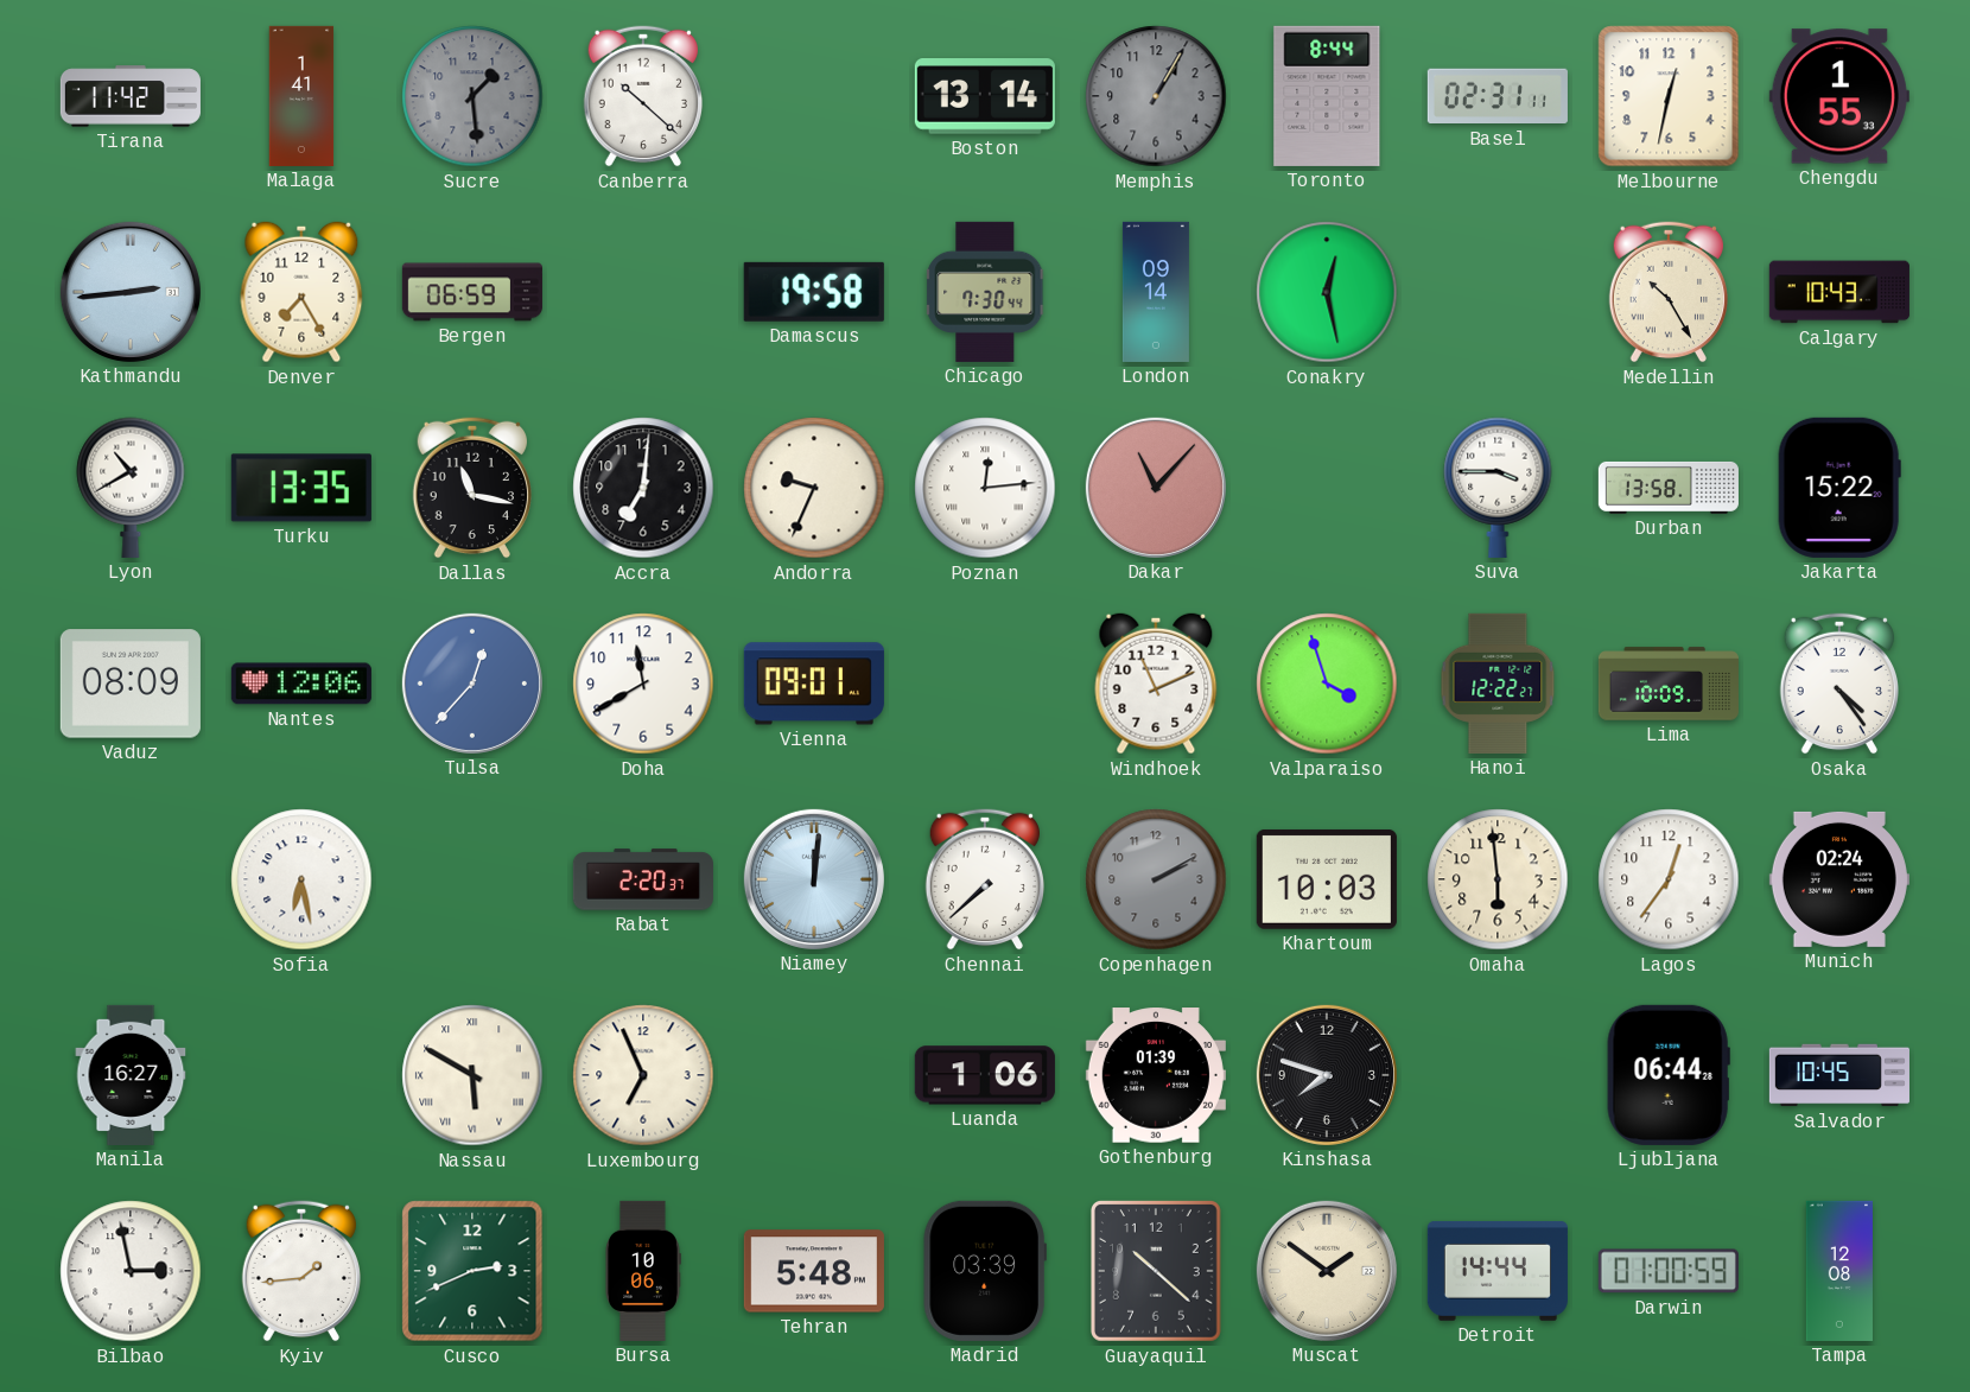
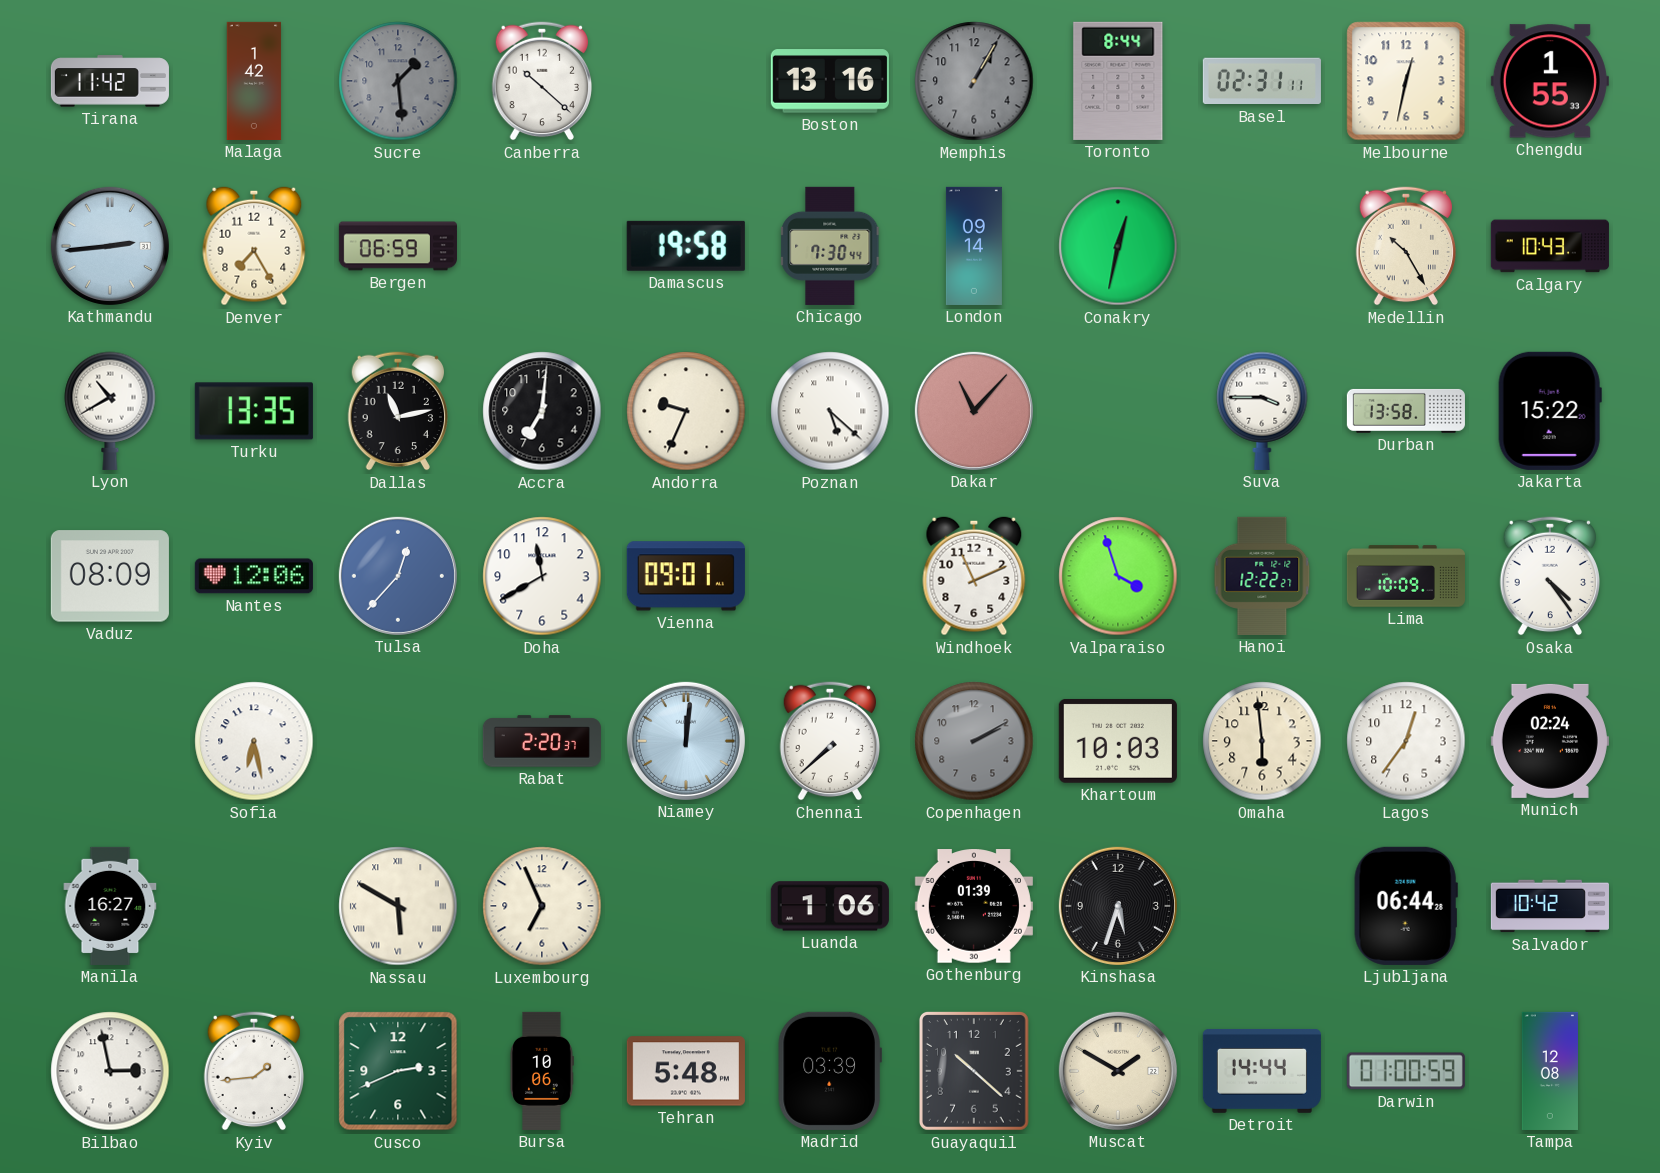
Malaga: 1:41 -> 1:42
Boston: 13:14 -> 13:16
Conakry: 12:28 -> 12:32
Dallas: 11:17 -> 11:13
Poznan: 12:14 -> 5:22
Kinshasa: 7:48 -> 5:33
Salvador: 10:45 -> 10:42
Muscat: 1:51 -> 1:50
